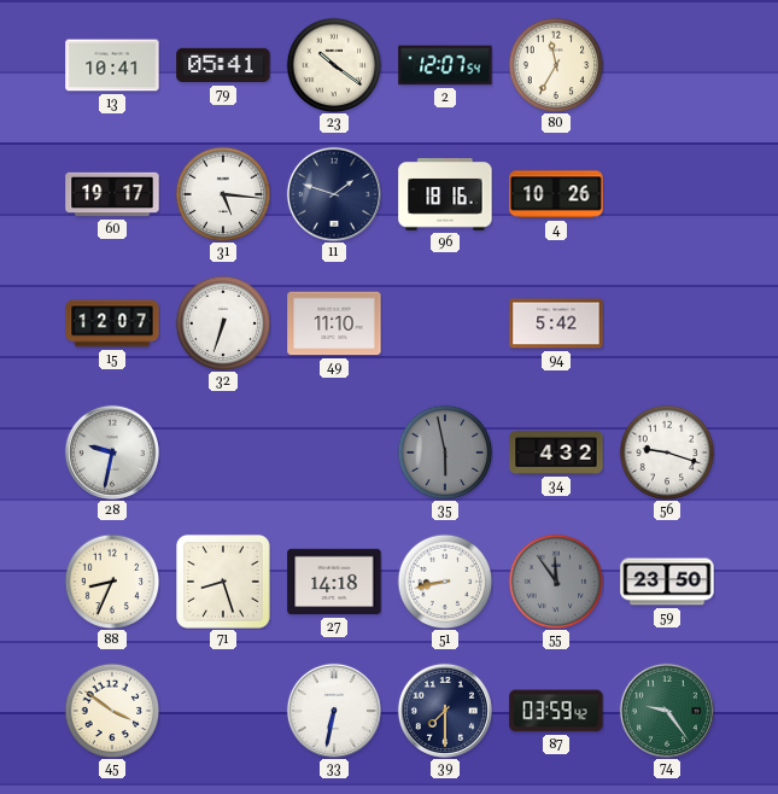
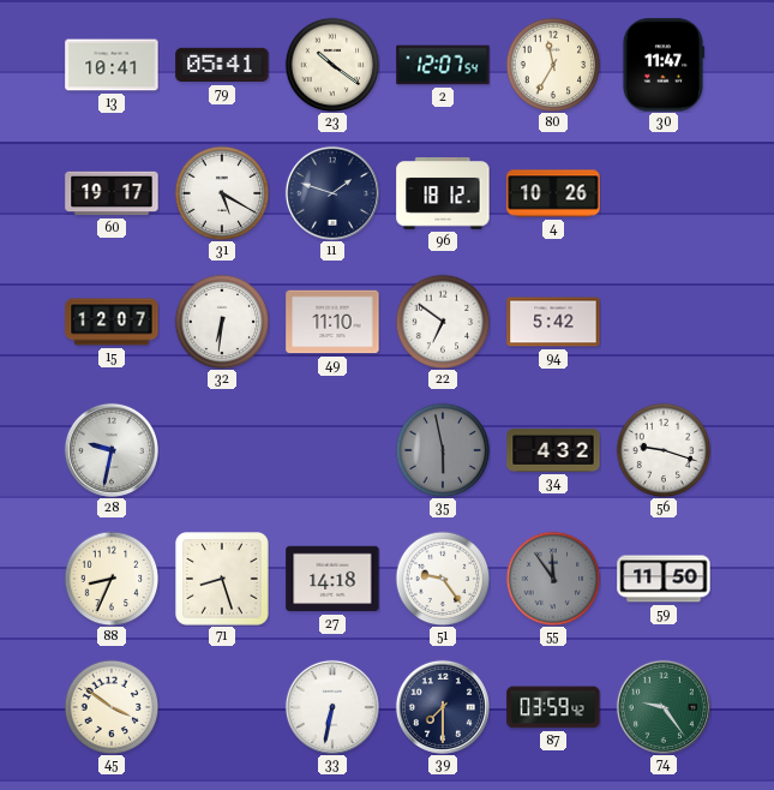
30: none -> 11:47
31: 5:16 -> 5:20
96: 18:16 -> 18:12
32: 6:33 -> 6:31
22: none -> 6:51
51: 8:43 -> 9:24
59: 23:50 -> 11:50
